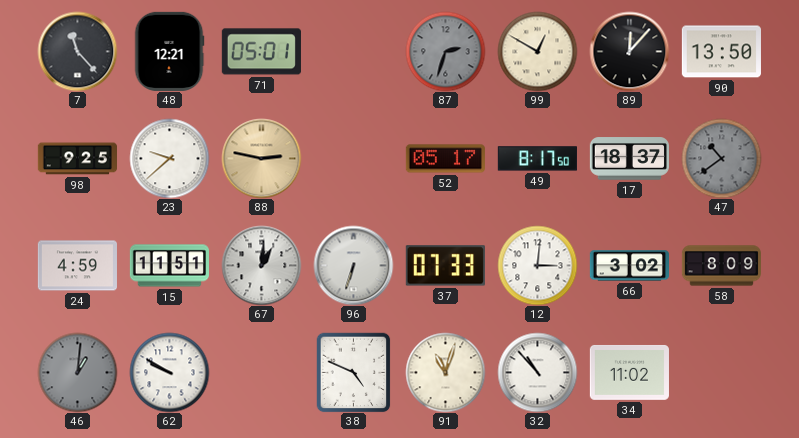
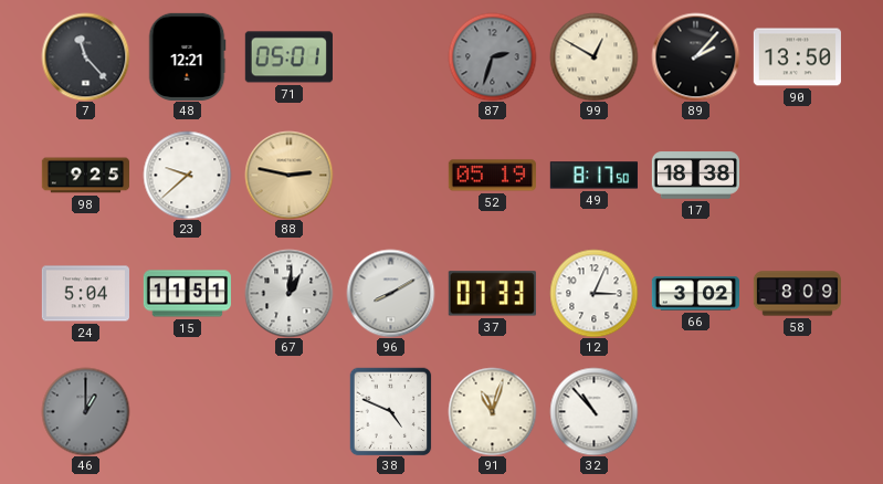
89: 12:07 -> 2:07
52: 05:17 -> 05:19
17: 18:37 -> 18:38
47: 10:39 -> none
24: 4:59 -> 5:04
96: 6:33 -> 8:10
12: 3:01 -> 3:04
46: 1:01 -> 1:00
62: 9:50 -> none
34: 11:02 -> none
